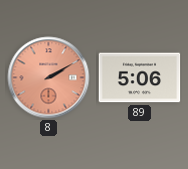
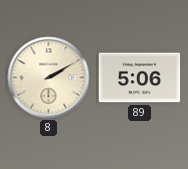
8 dial: salmon -> cream
